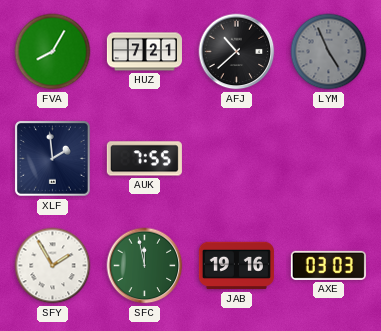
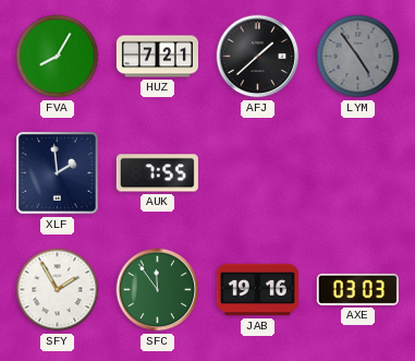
AFJ: 10:38 -> 1:38
LYM: 4:56 -> 4:54
SFC: 11:58 -> 11:54
